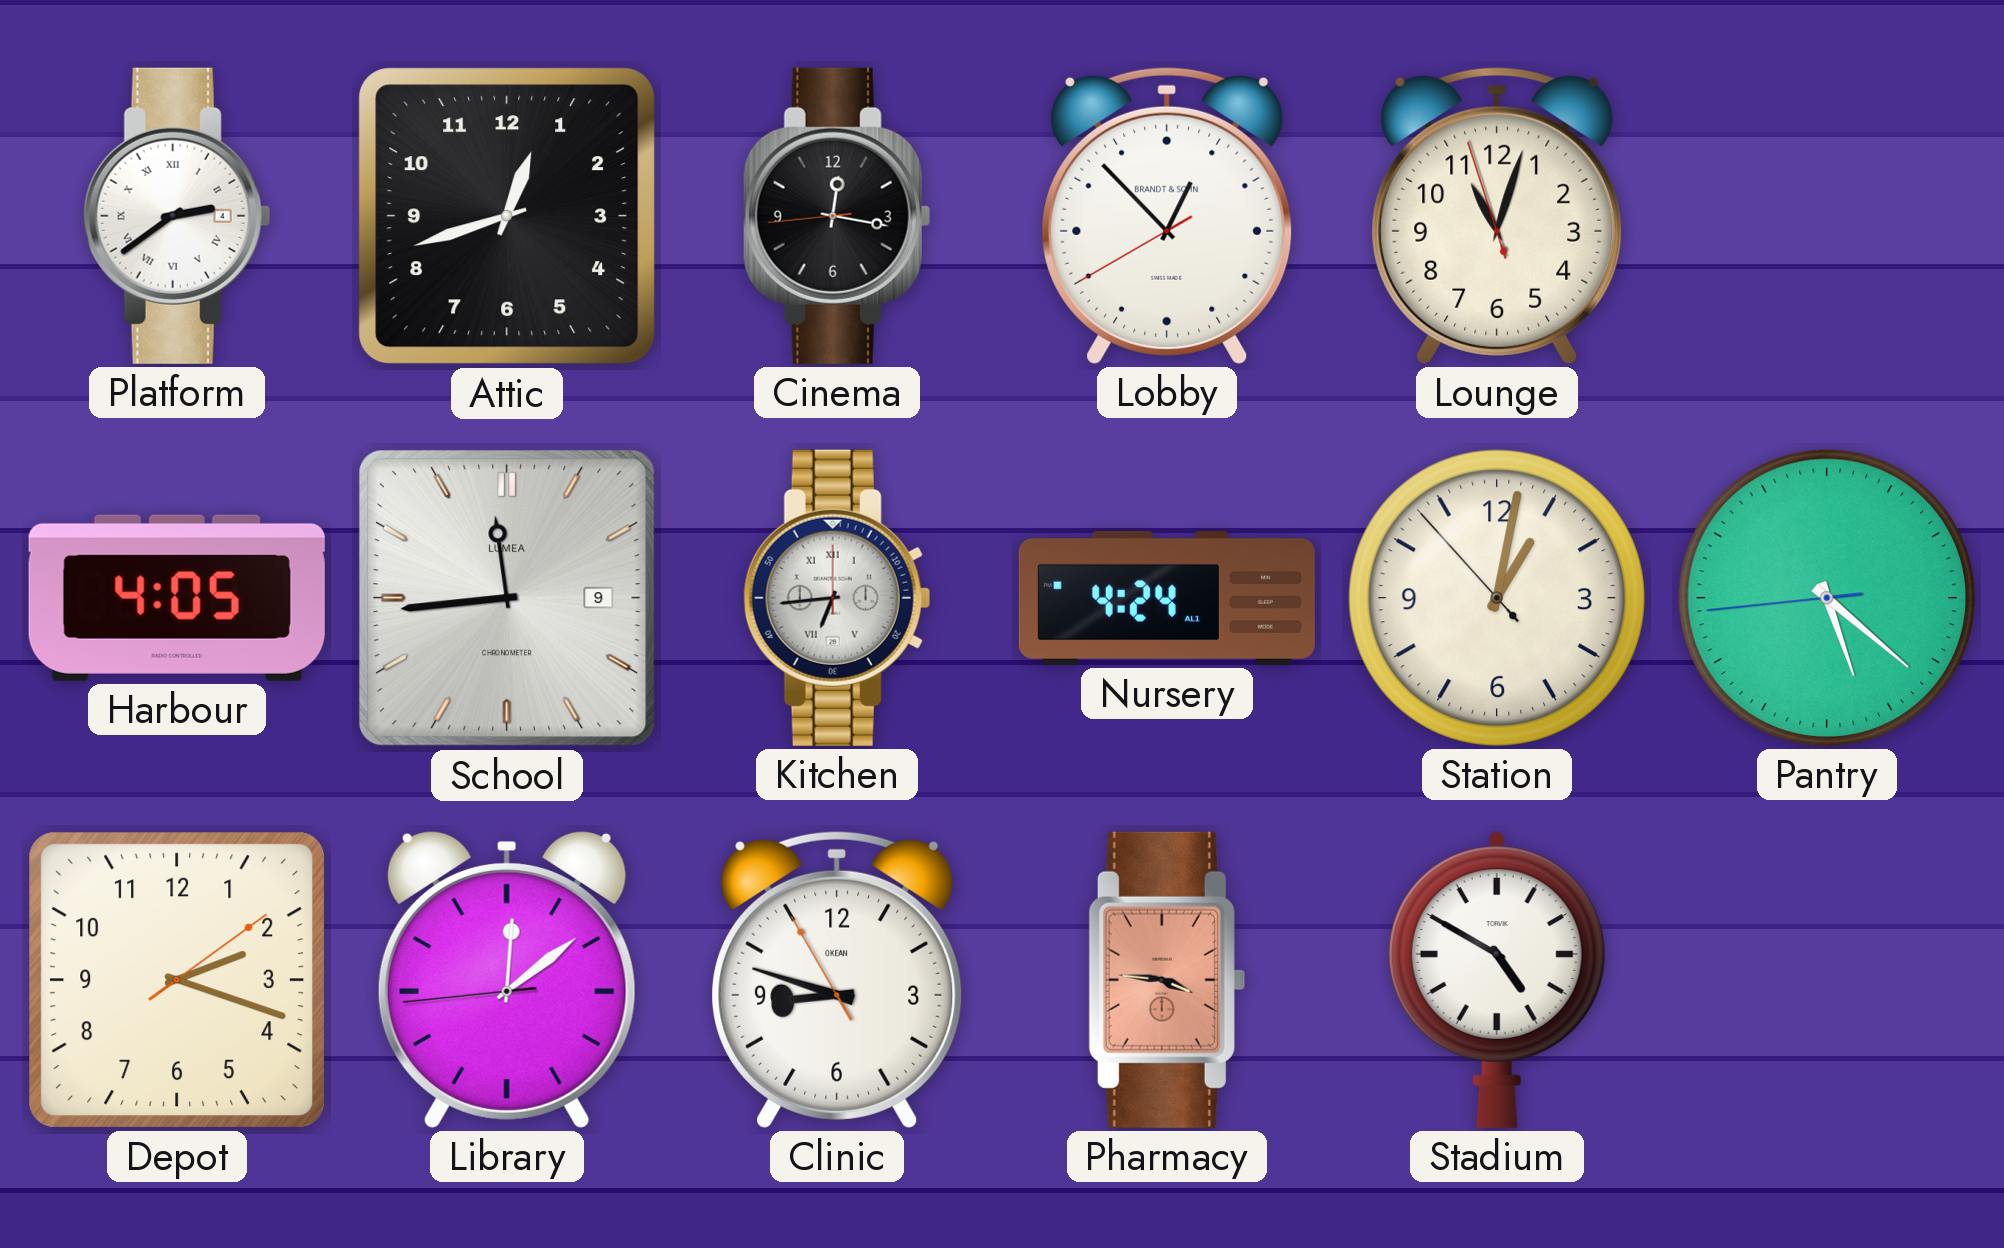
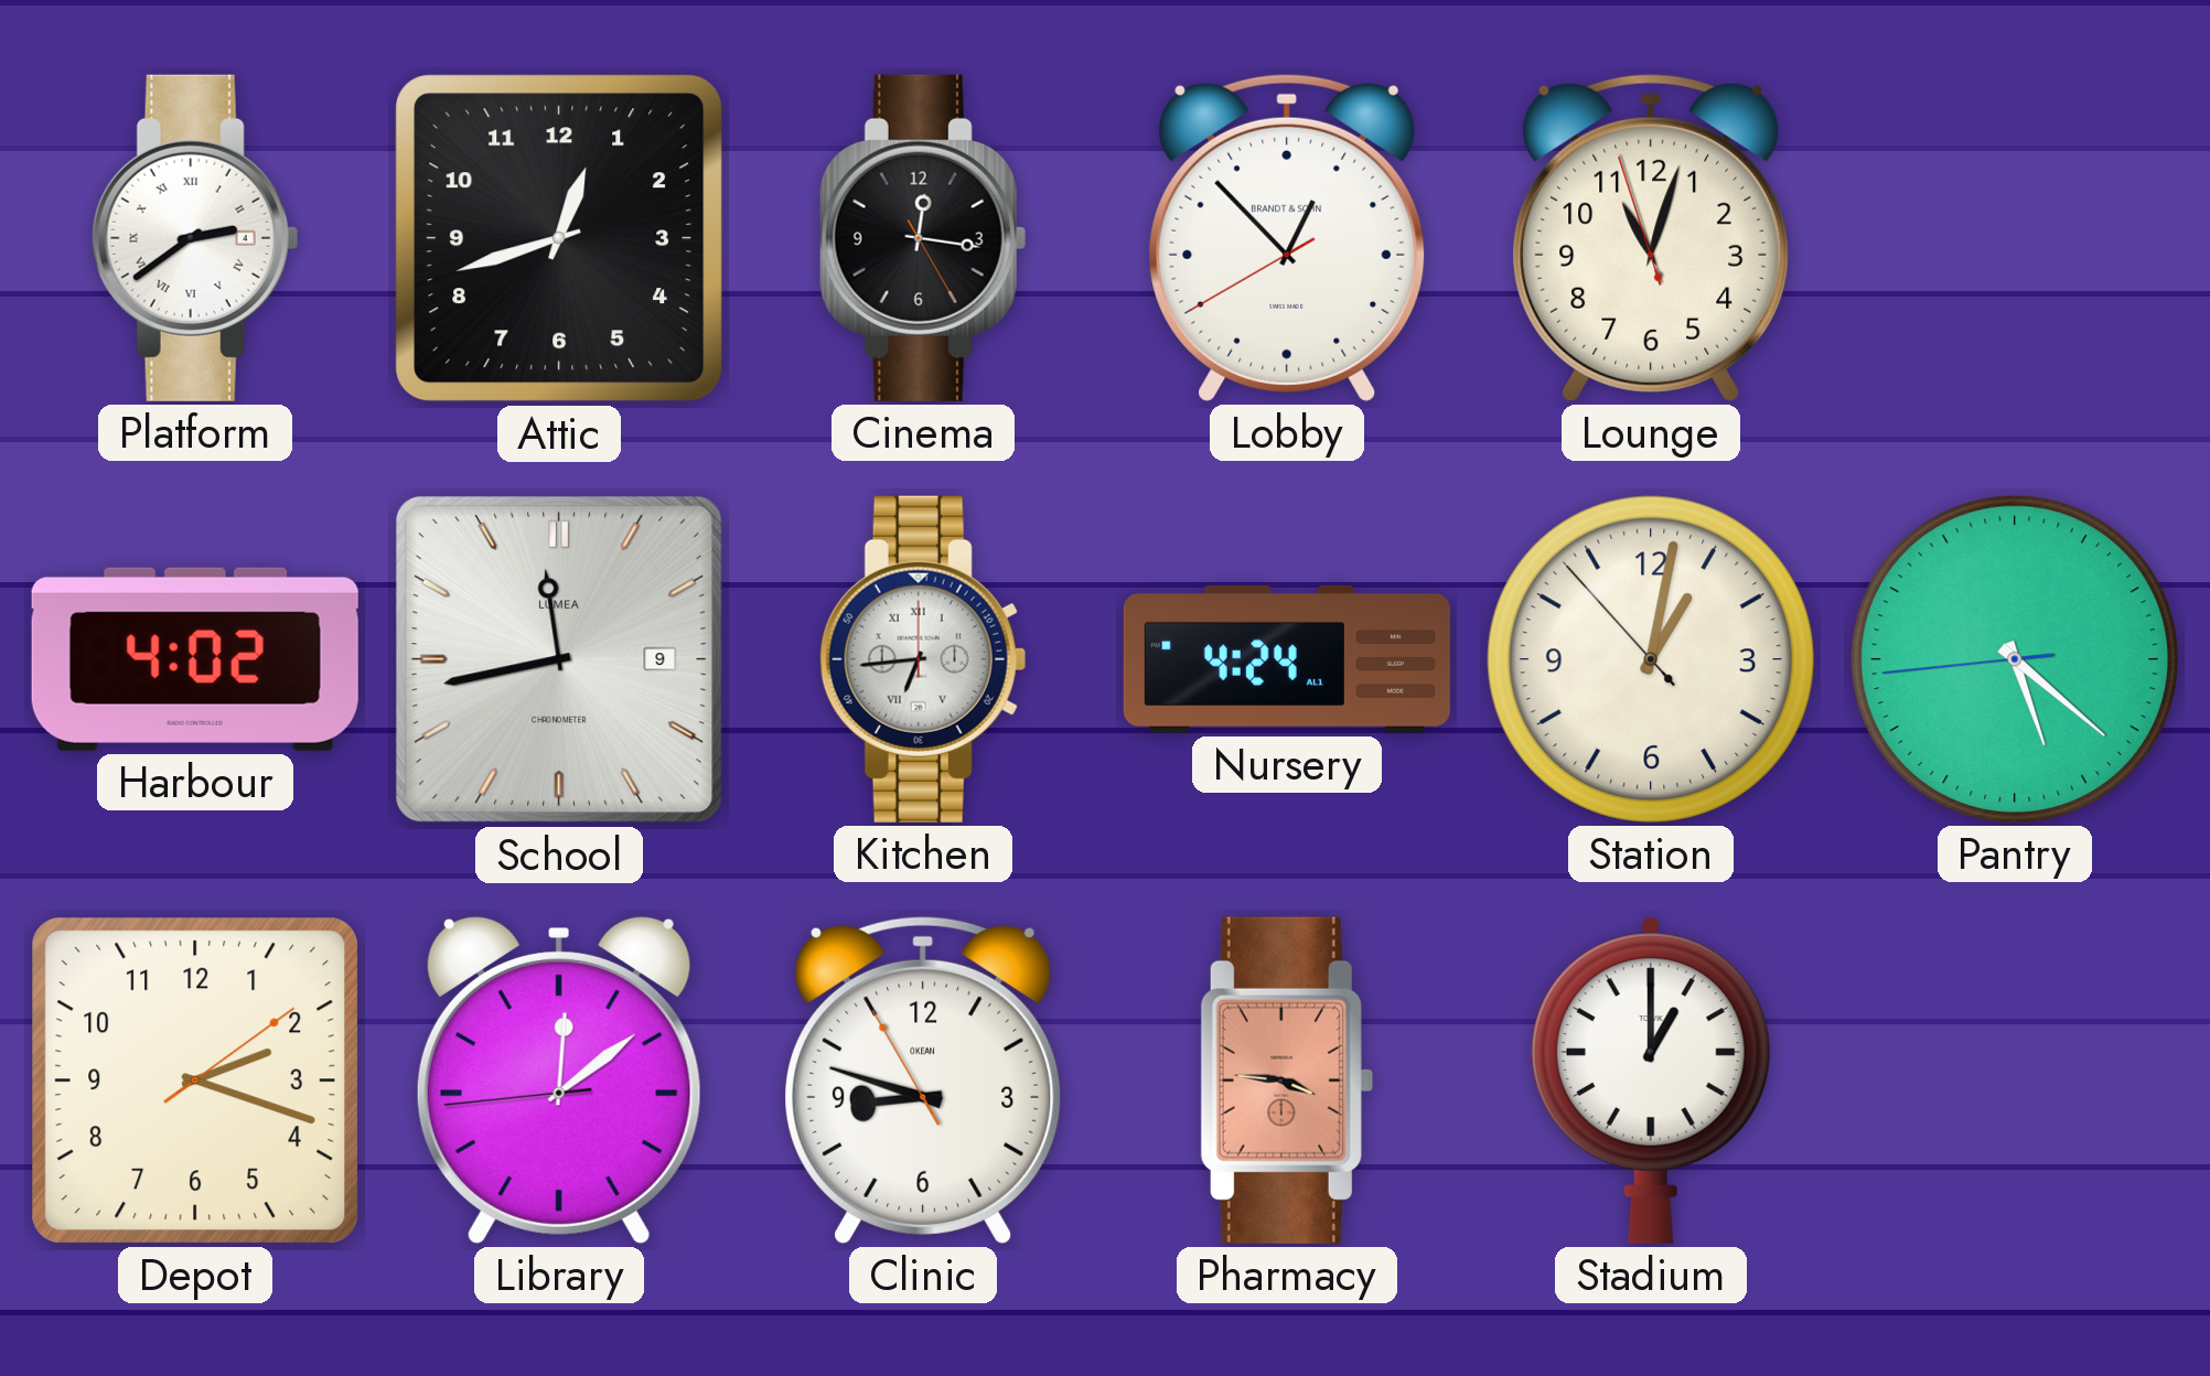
Cinema: 12:16:44 -> 12:16:25
Harbour: 4:05 -> 4:02
School: 11:44 -> 11:43
Stadium: 4:50 -> 1:00
